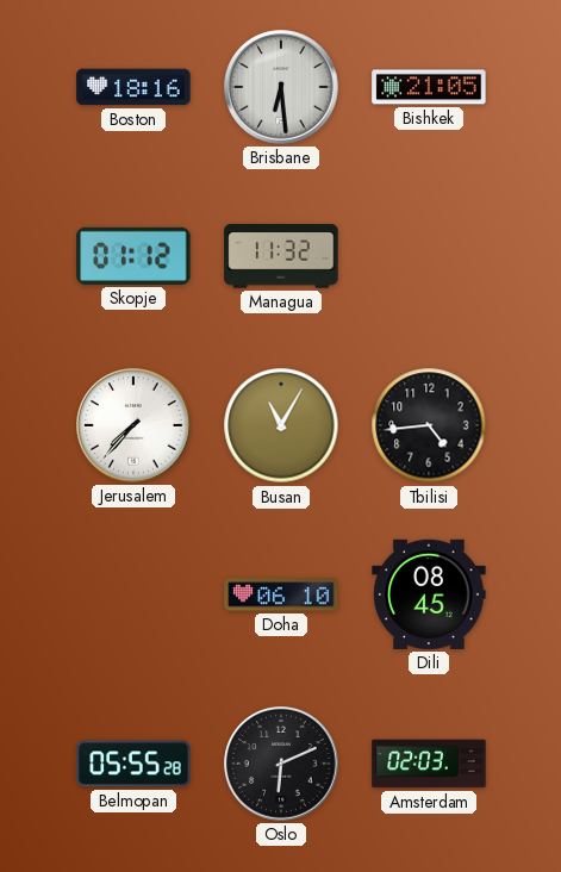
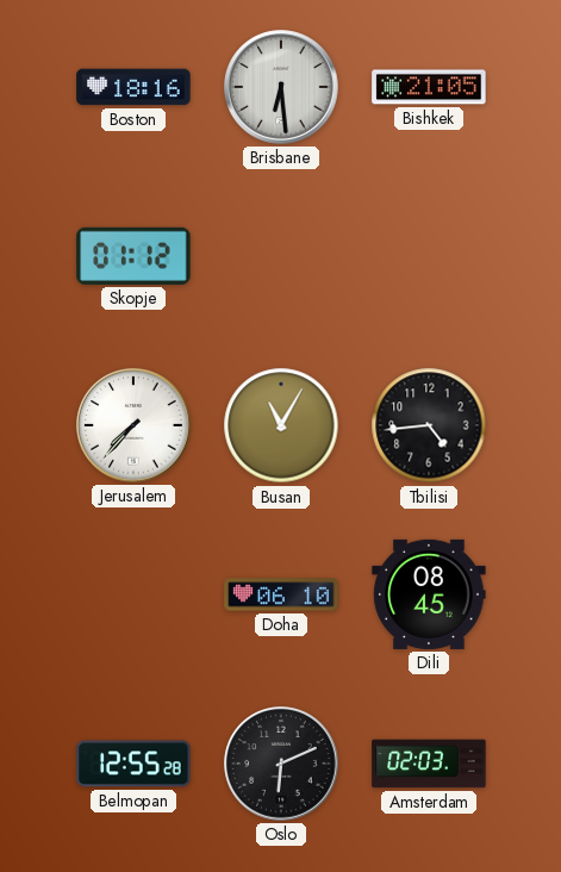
Managua: 11:32 -> none
Belmopan: 05:55 -> 12:55
